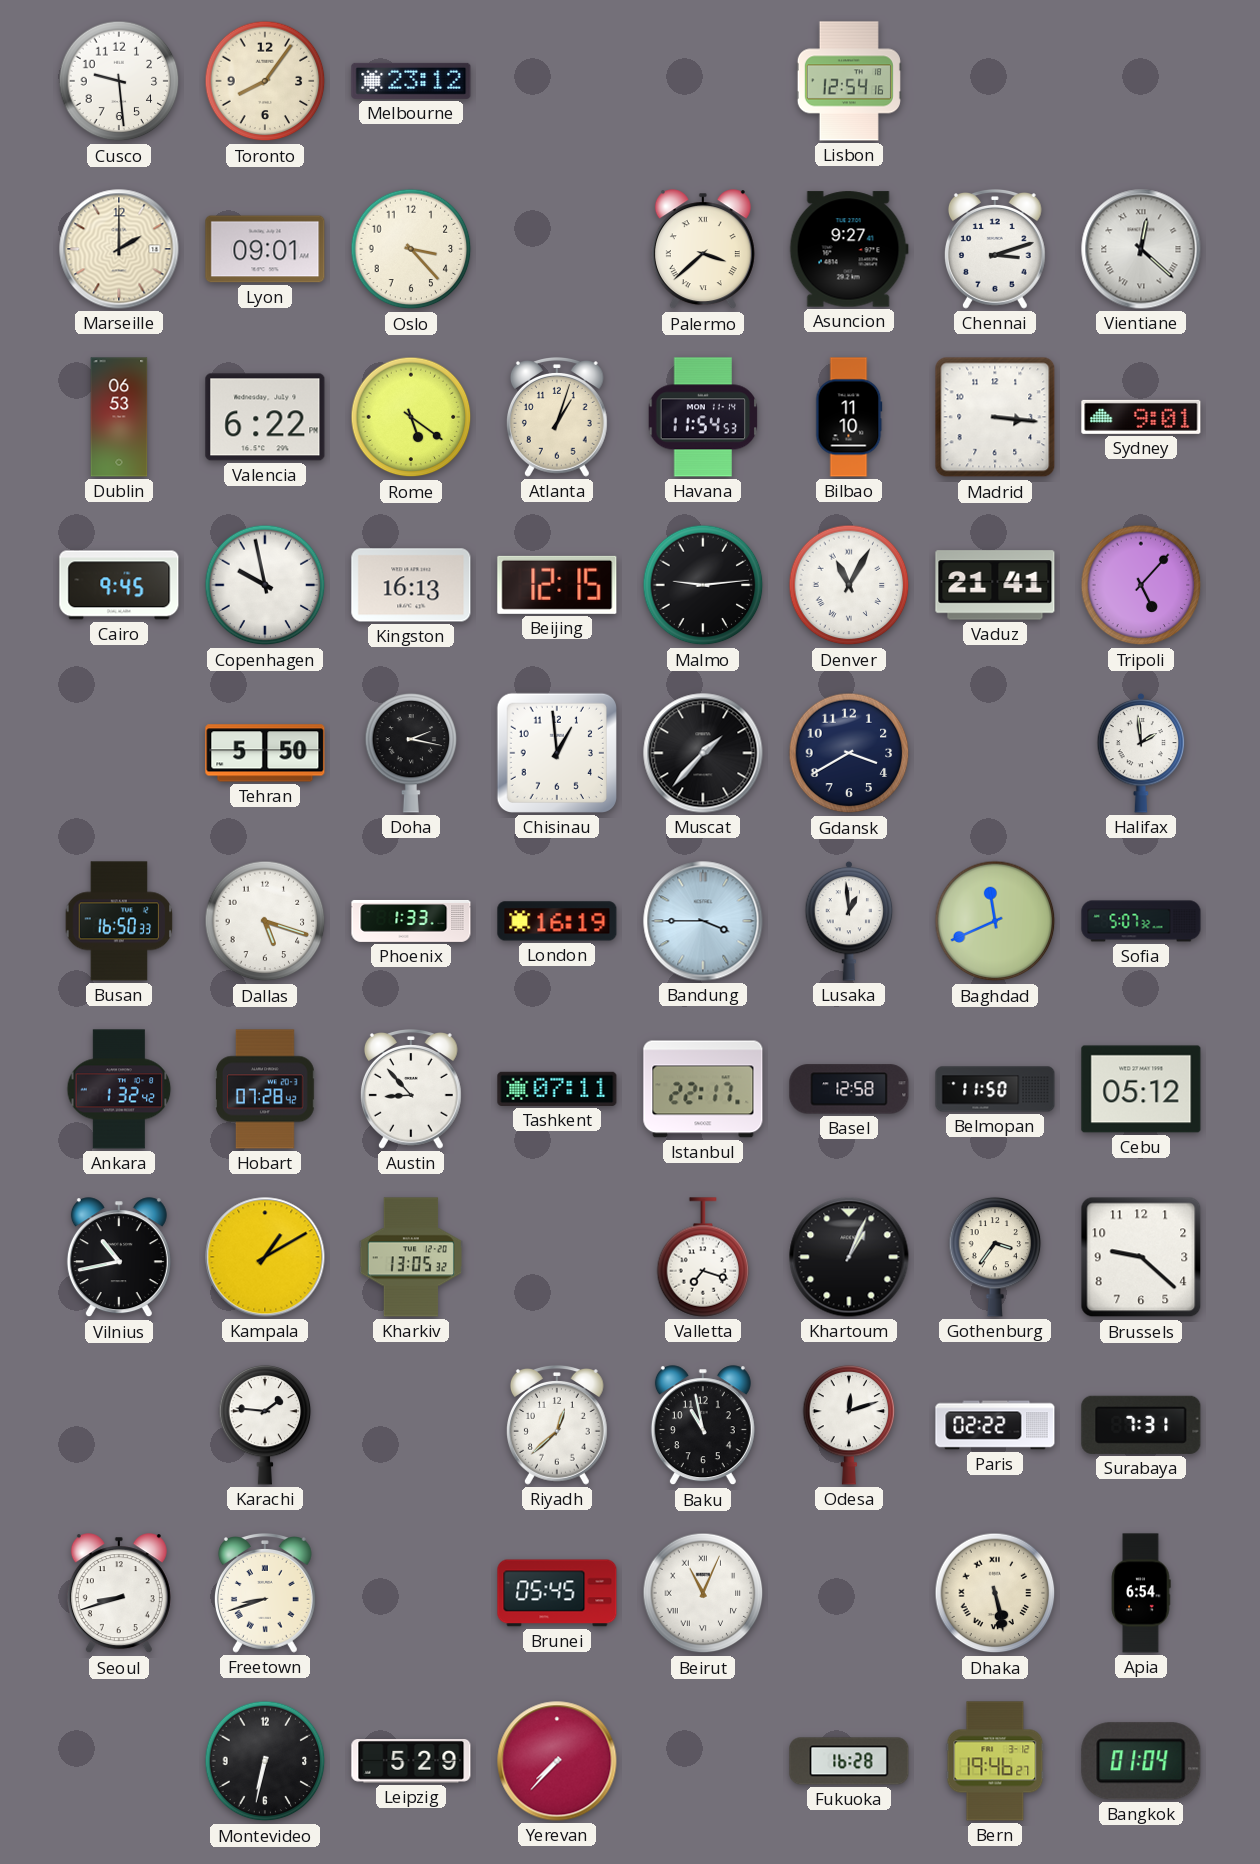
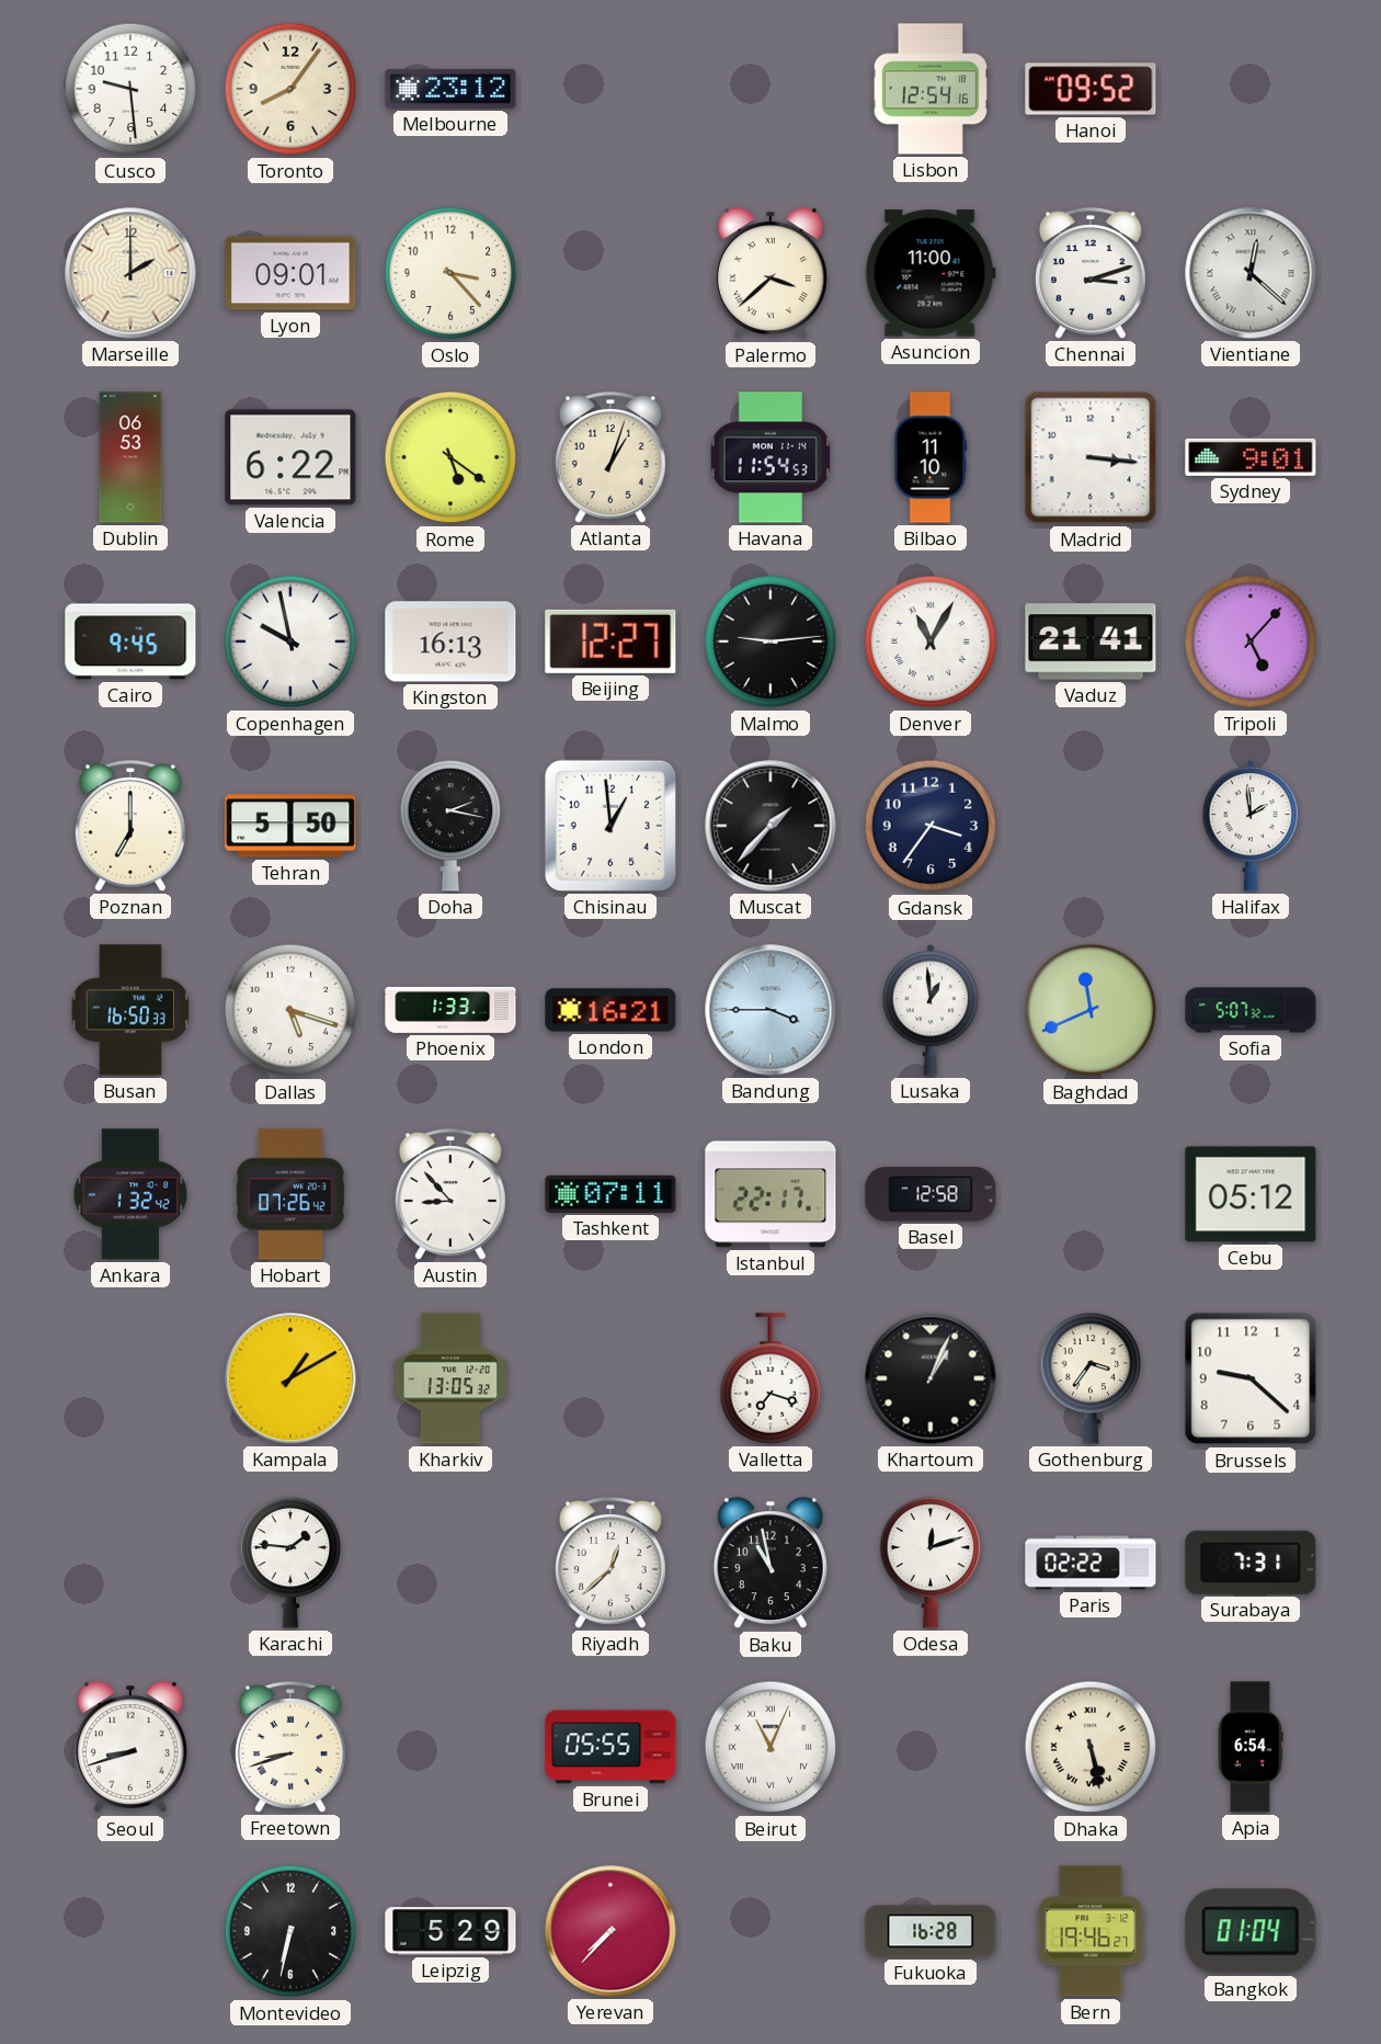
Hanoi: none -> 09:52
Asuncion: 9:27 -> 11:00
Beijing: 12:15 -> 12:27
Poznan: none -> 7:00
Gdansk: 3:40 -> 3:36
London: 16:19 -> 16:21
Hobart: 07:28 -> 07:26
Belmopan: 11:50 -> none
Vilnius: 10:43 -> none
Brunei: 05:45 -> 05:55
